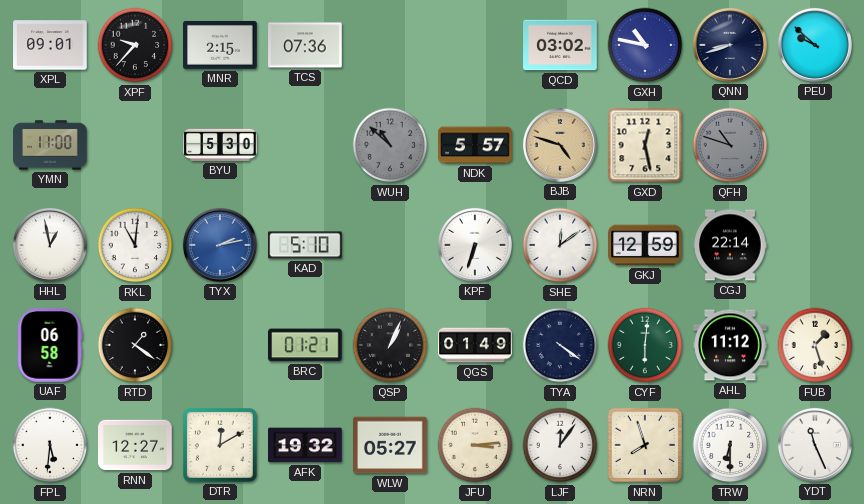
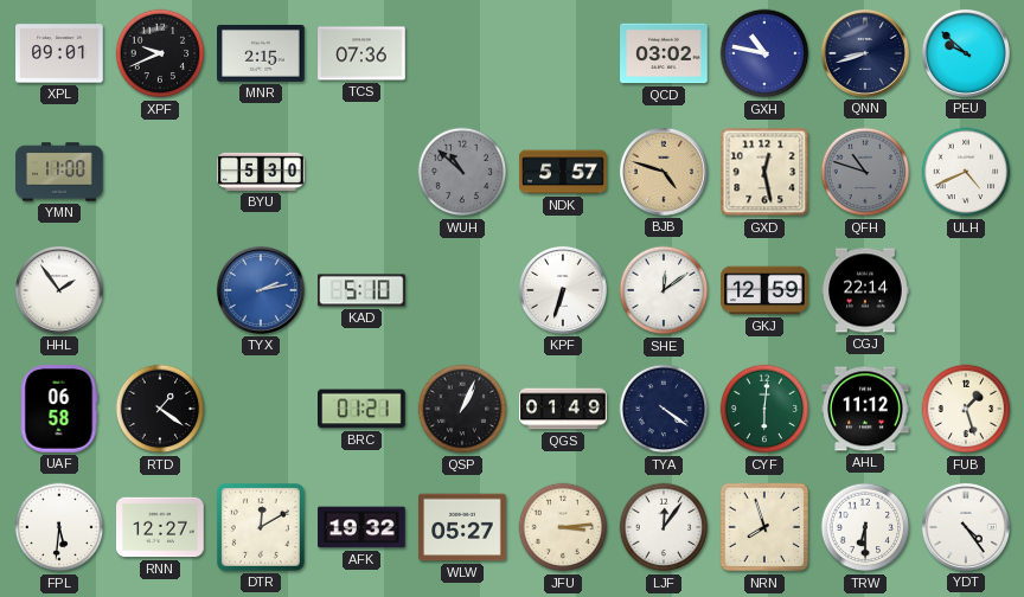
XPF: 9:37 -> 9:41
ULH: none -> 4:41
HHL: 12:58 -> 1:54
RKL: 11:01 -> none
YDT: 11:26 -> 4:24
